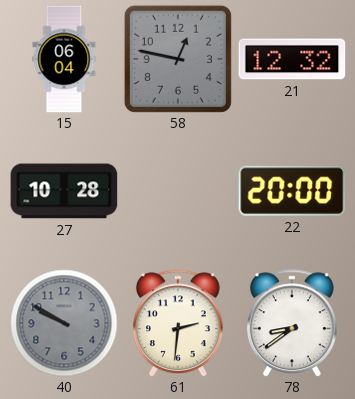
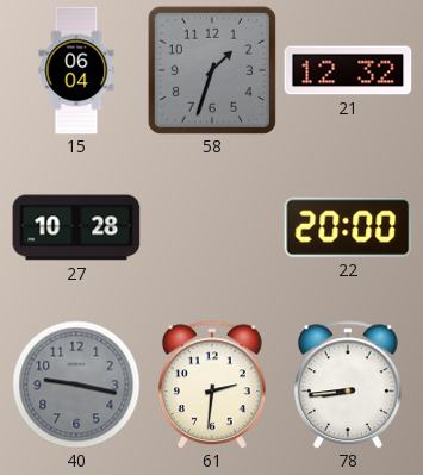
58: 12:47 -> 1:33
40: 9:50 -> 9:17
78: 8:39 -> 8:44
